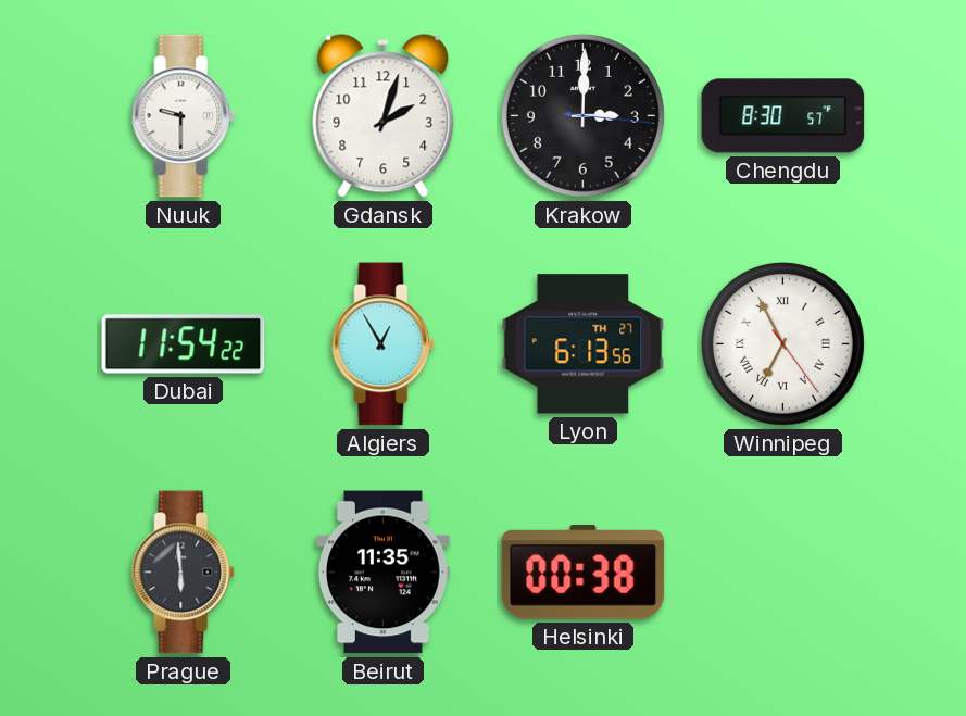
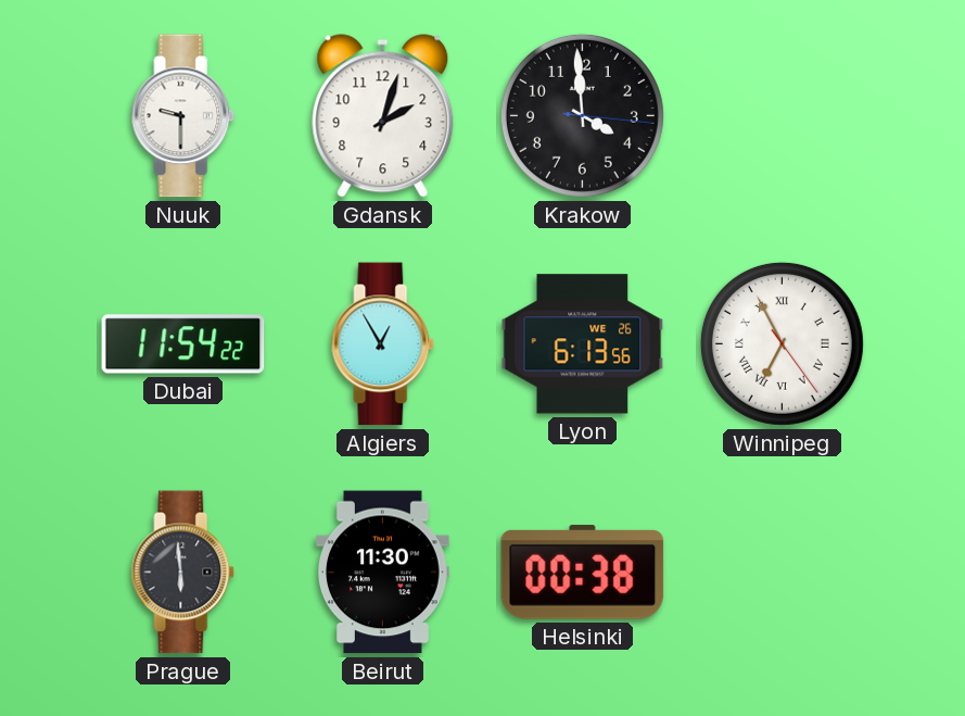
Krakow: 3:00 -> 3:59
Chengdu: 8:30 -> none
Lyon date: TH 27 -> WE 26
Beirut: 11:35 -> 11:30
